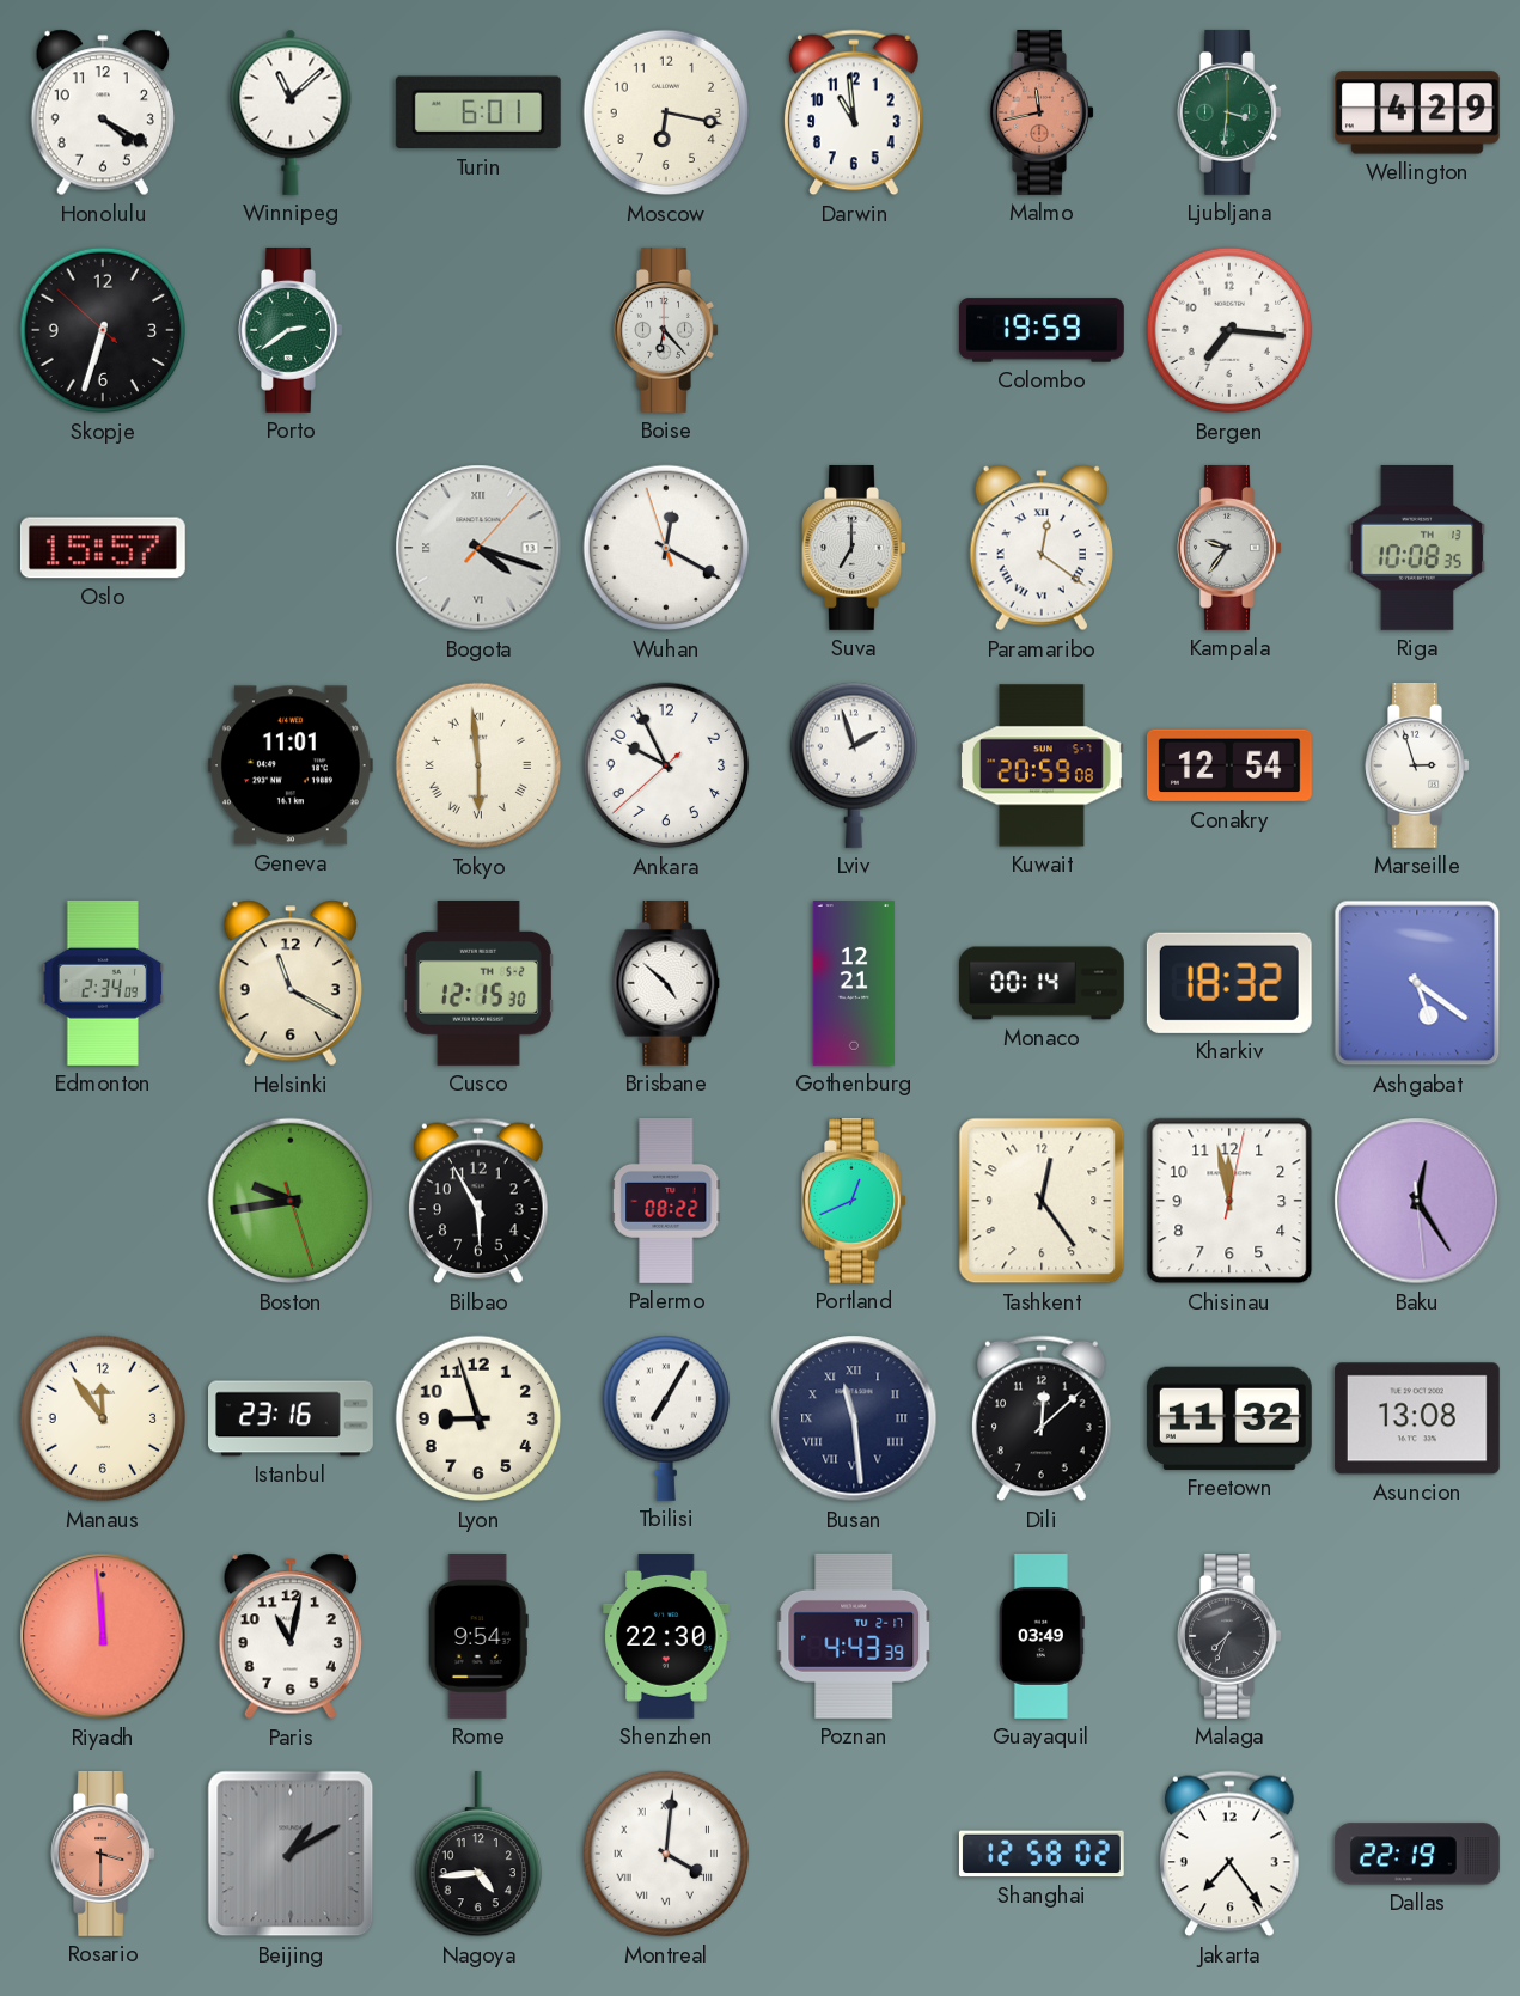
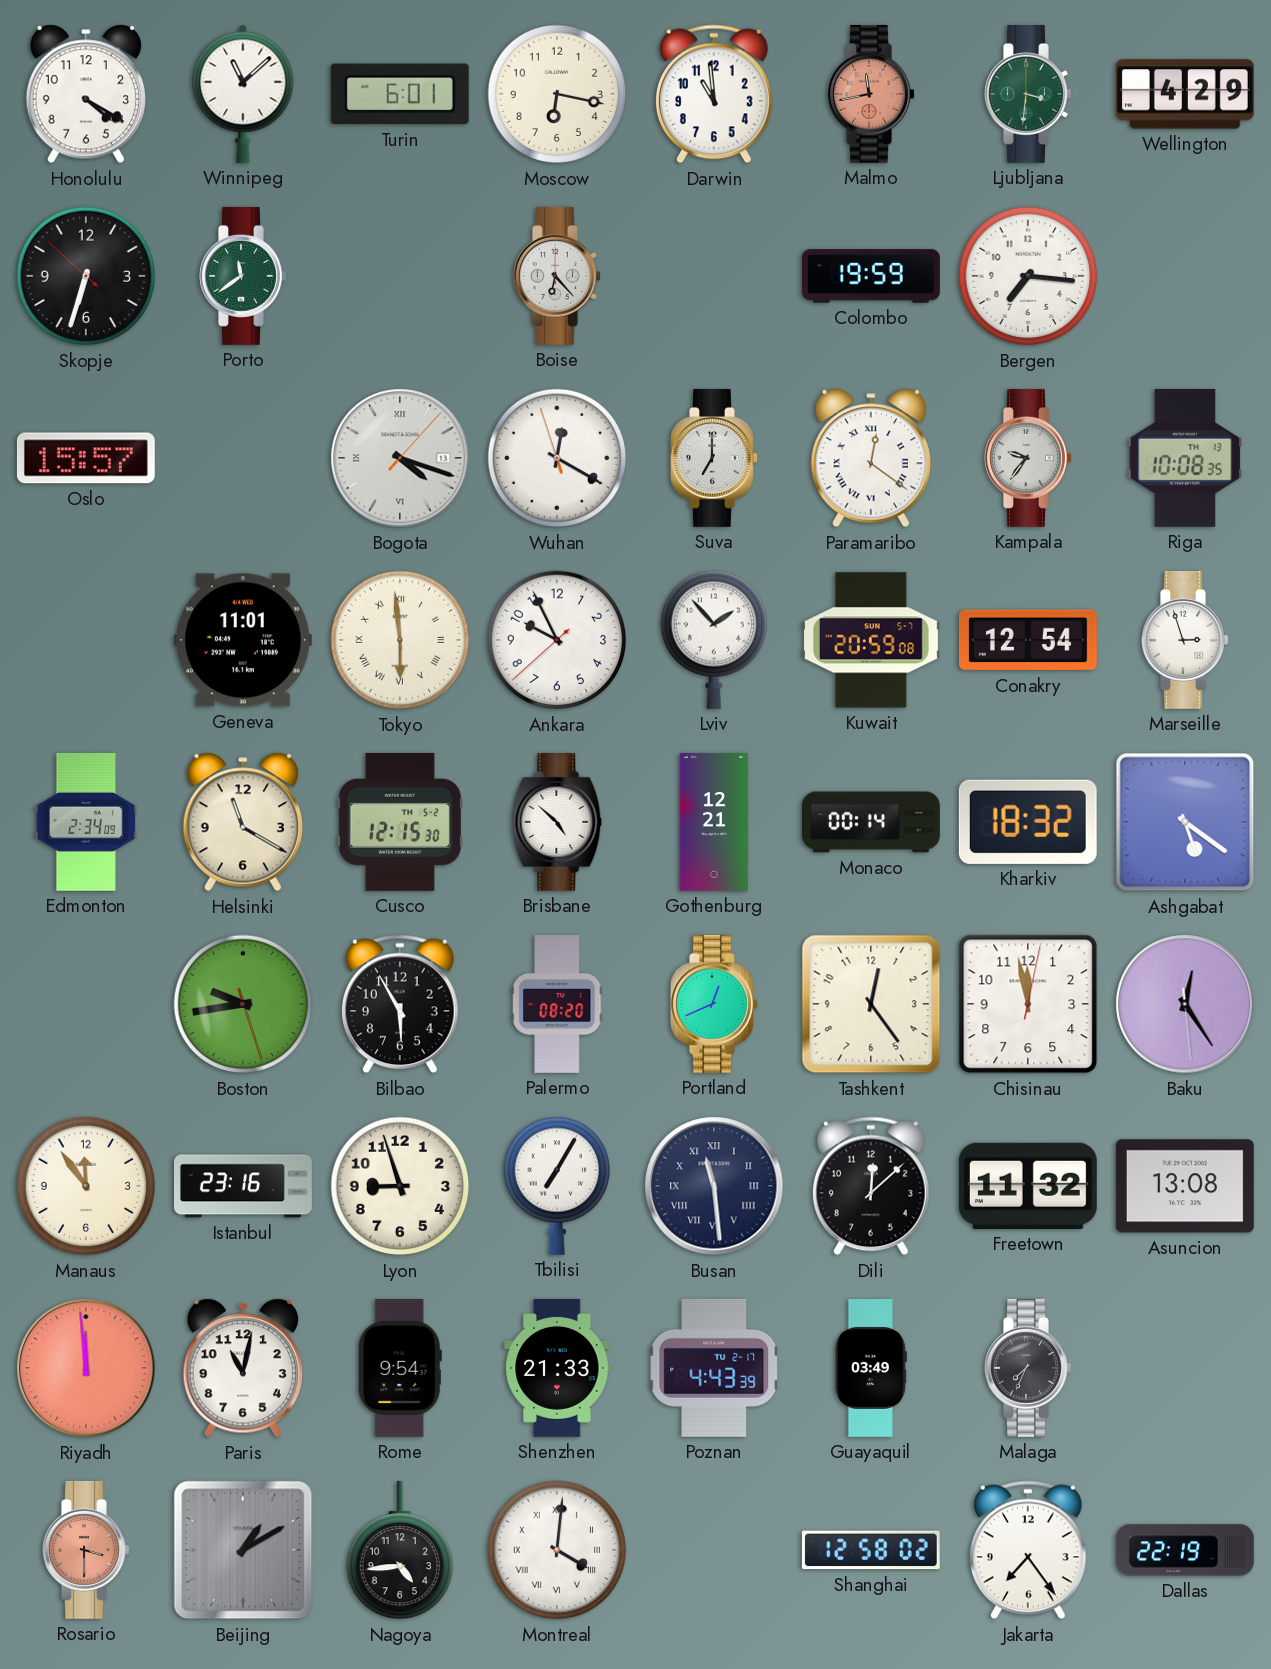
Porto: 2:39 -> 11:39
Lviv: 1:57 -> 1:53
Palermo: 08:22 -> 08:20
Shenzhen: 22:30 -> 21:33
